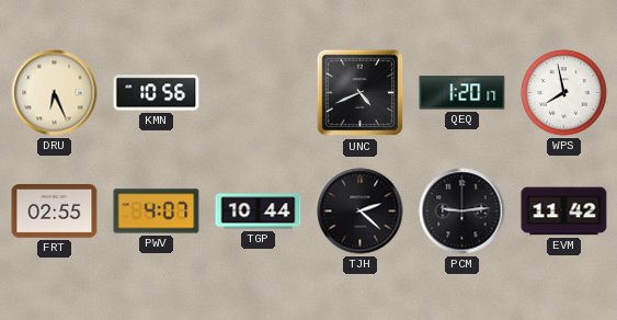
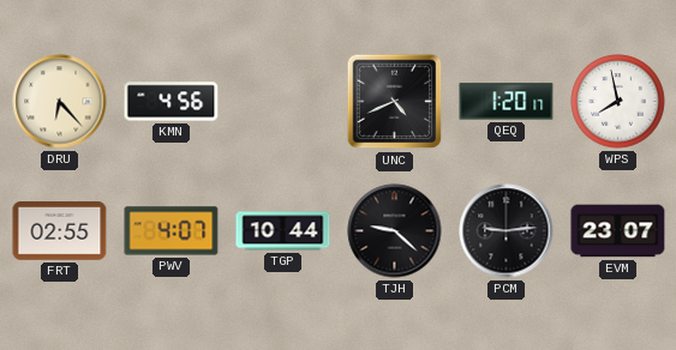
DRU: 6:26 -> 6:23
KMN: 10:56 -> 4:56
TJH: 2:22 -> 9:22
EVM: 11:42 -> 23:07
